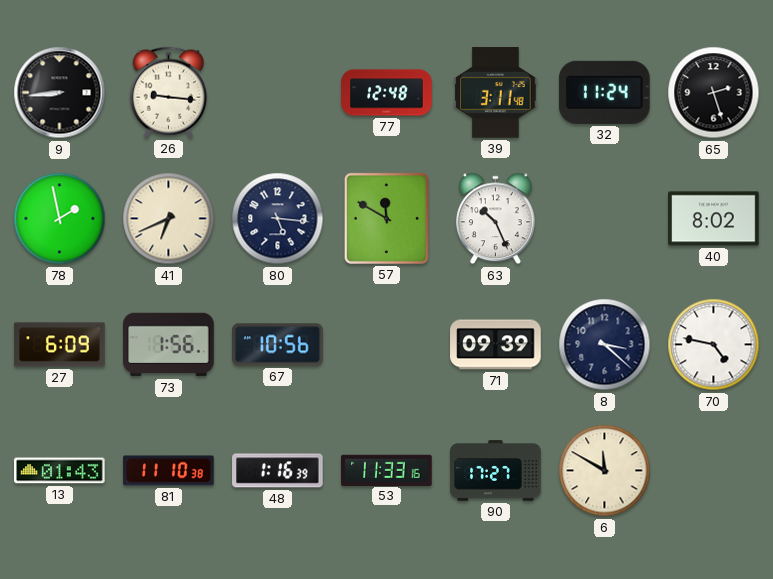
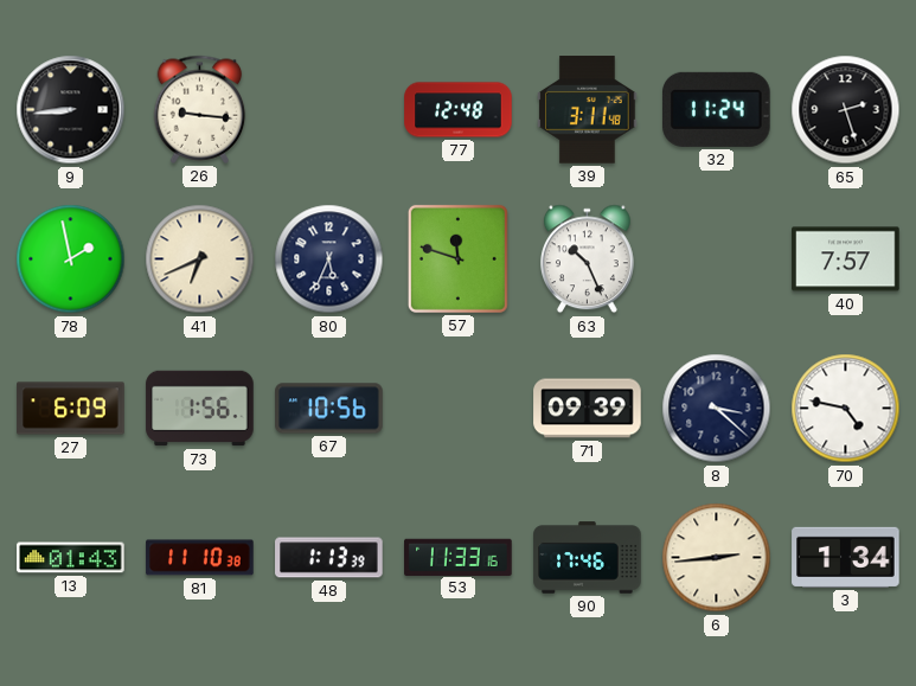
80: 5:16 -> 5:34
57: 11:50 -> 11:48
40: 8:02 -> 7:57
48: 1:16 -> 1:13
90: 17:27 -> 17:46
6: 11:50 -> 2:44
3: none -> 1:34
